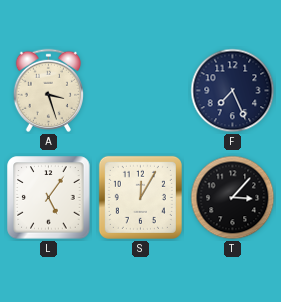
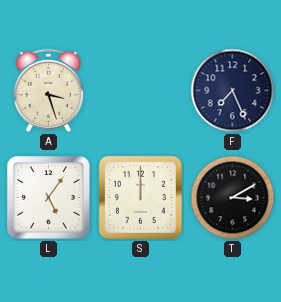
S: 12:05 -> 12:00
T: 3:07 -> 3:10
